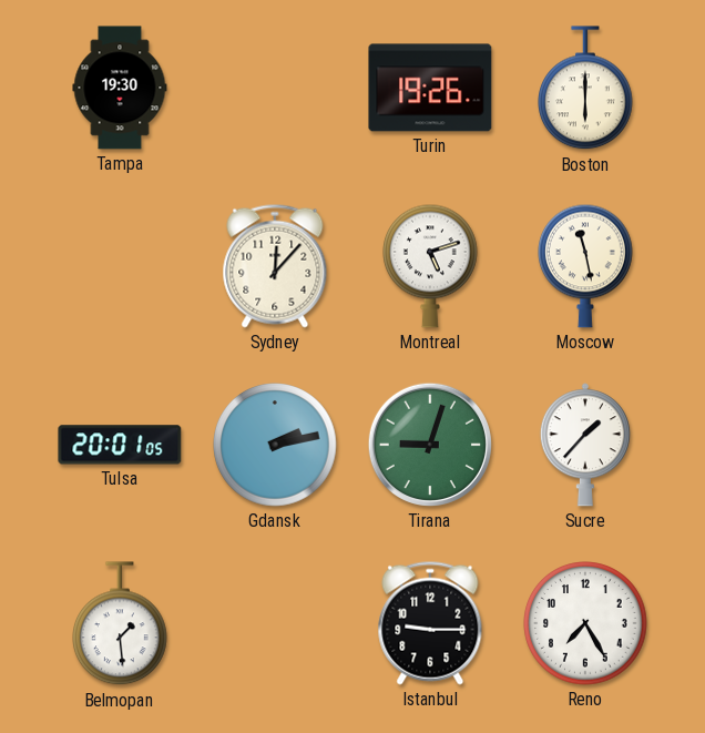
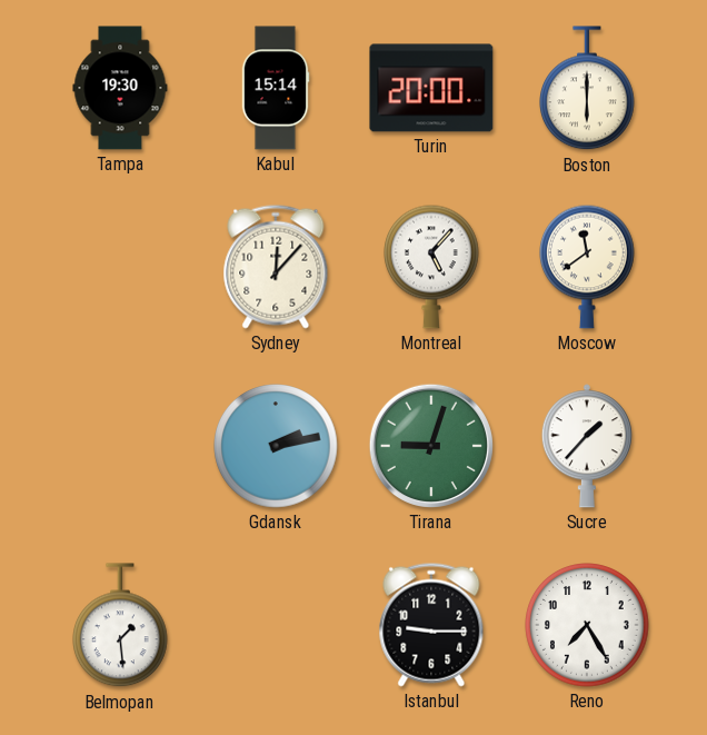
Kabul: none -> 15:14
Turin: 19:26 -> 20:00
Montreal: 5:12 -> 5:07
Moscow: 11:28 -> 11:39
Tulsa: 20:01 -> none
